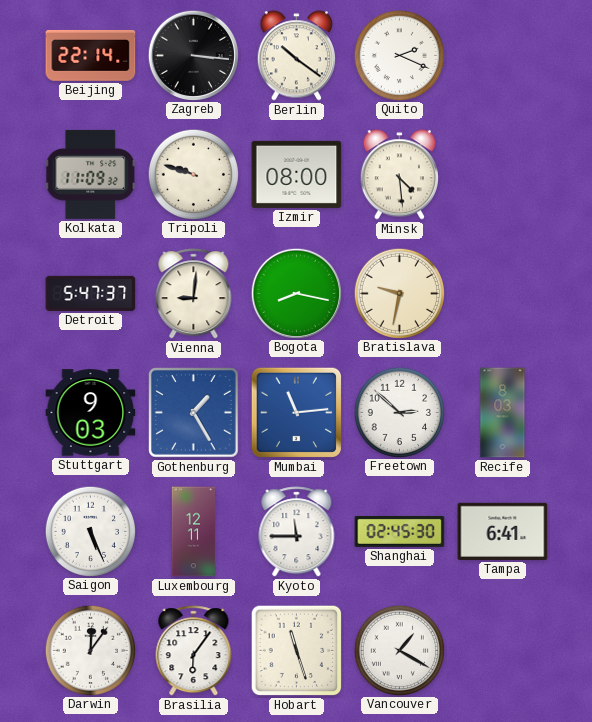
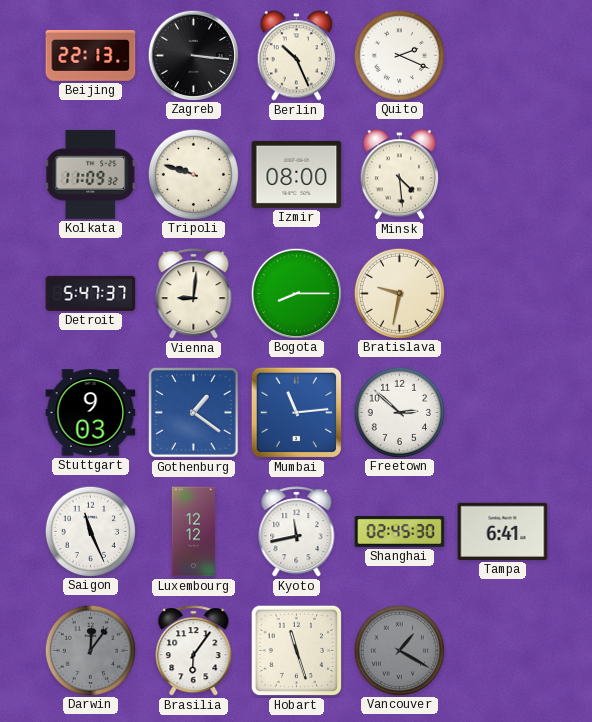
Beijing: 22:14 -> 22:13
Berlin: 10:21 -> 10:26
Bogota: 8:17 -> 8:15
Gothenburg: 1:25 -> 1:21
Recife: 8:03 -> none
Saigon: 5:26 -> 11:26
Luxembourg: 12:11 -> 12:12
Kyoto: 11:45 -> 11:43
Darwin dial: white -> grey
Vancouver dial: white -> grey
